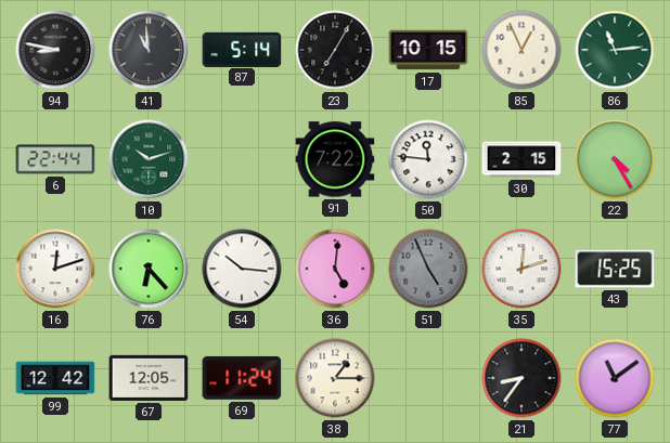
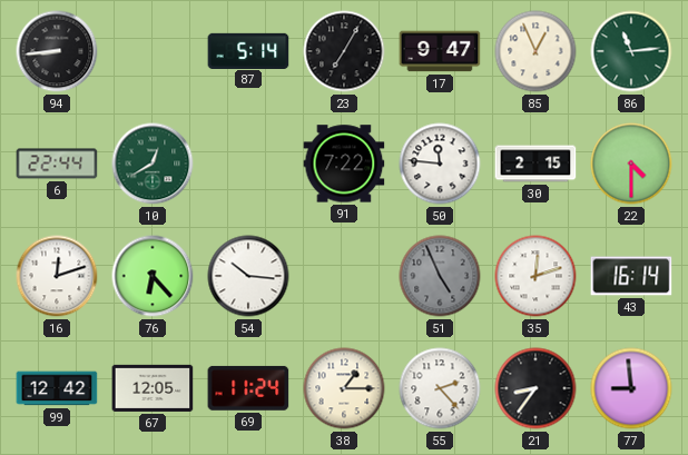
94: 8:47 -> 8:44
41: 10:59 -> none
17: 10:15 -> 9:47
10: 10:12 -> 12:40
22: 4:25 -> 4:30
36: 5:01 -> none
43: 15:25 -> 16:14
55: none -> 2:23
77: 11:09 -> 8:59
